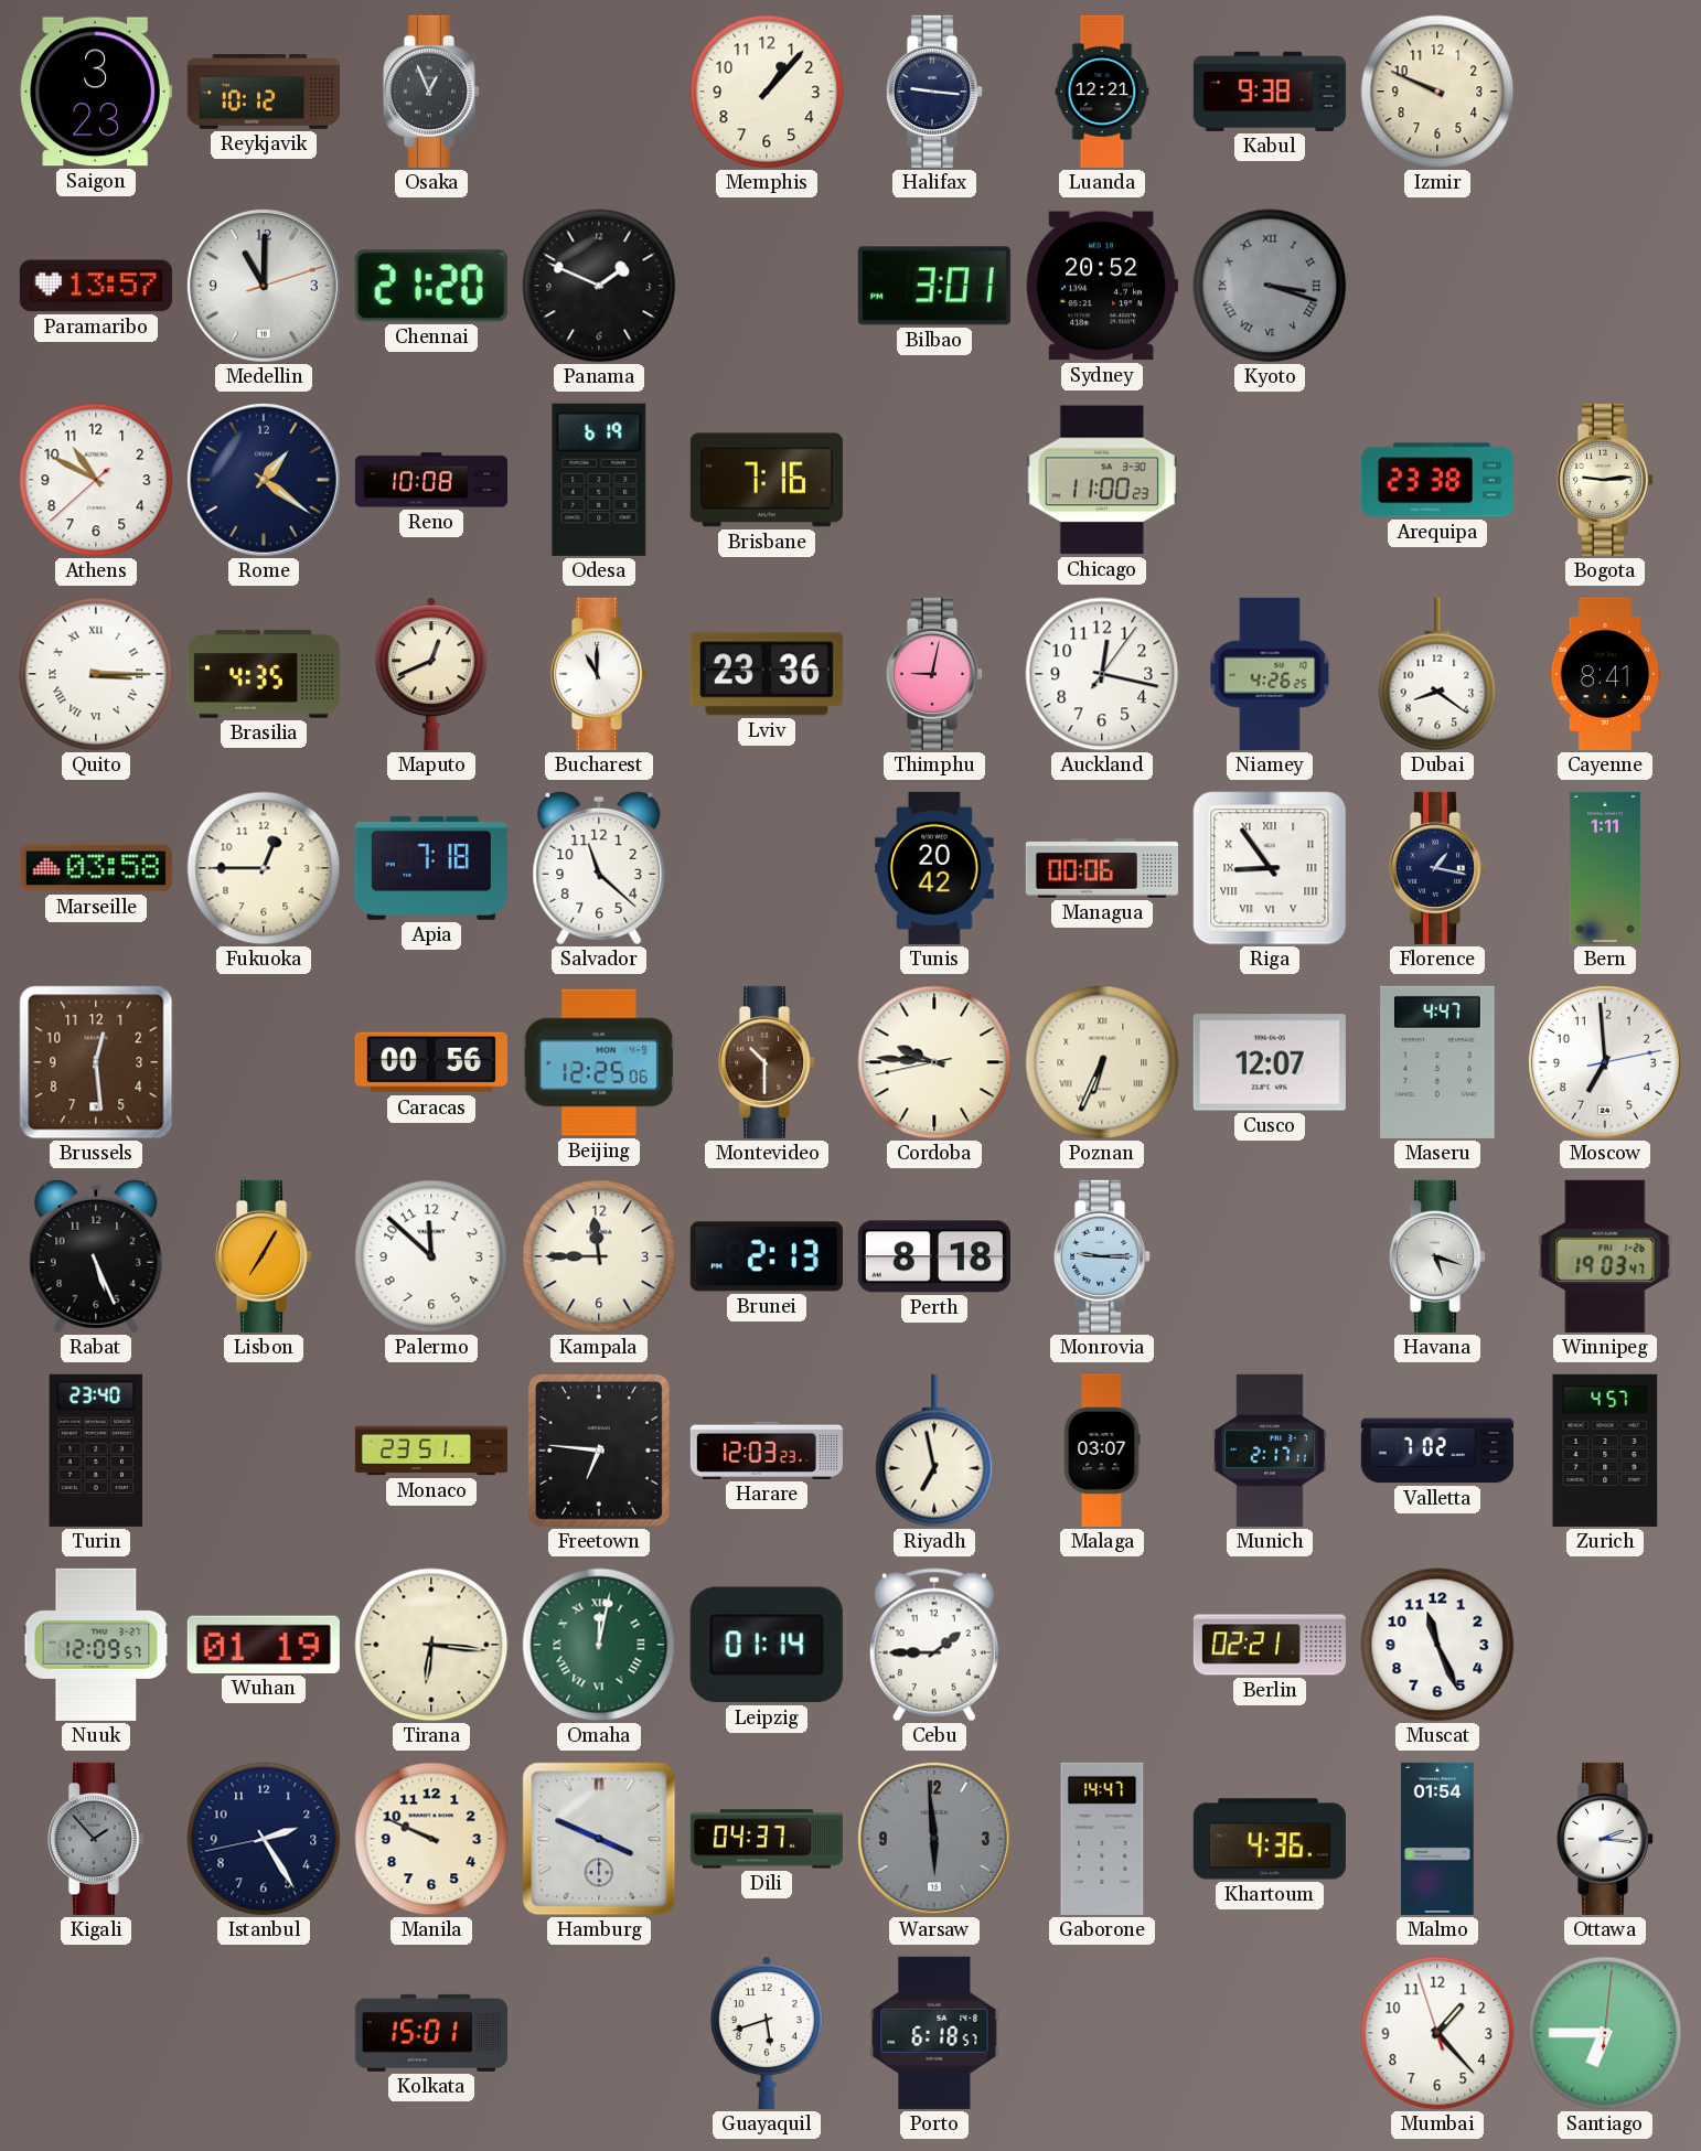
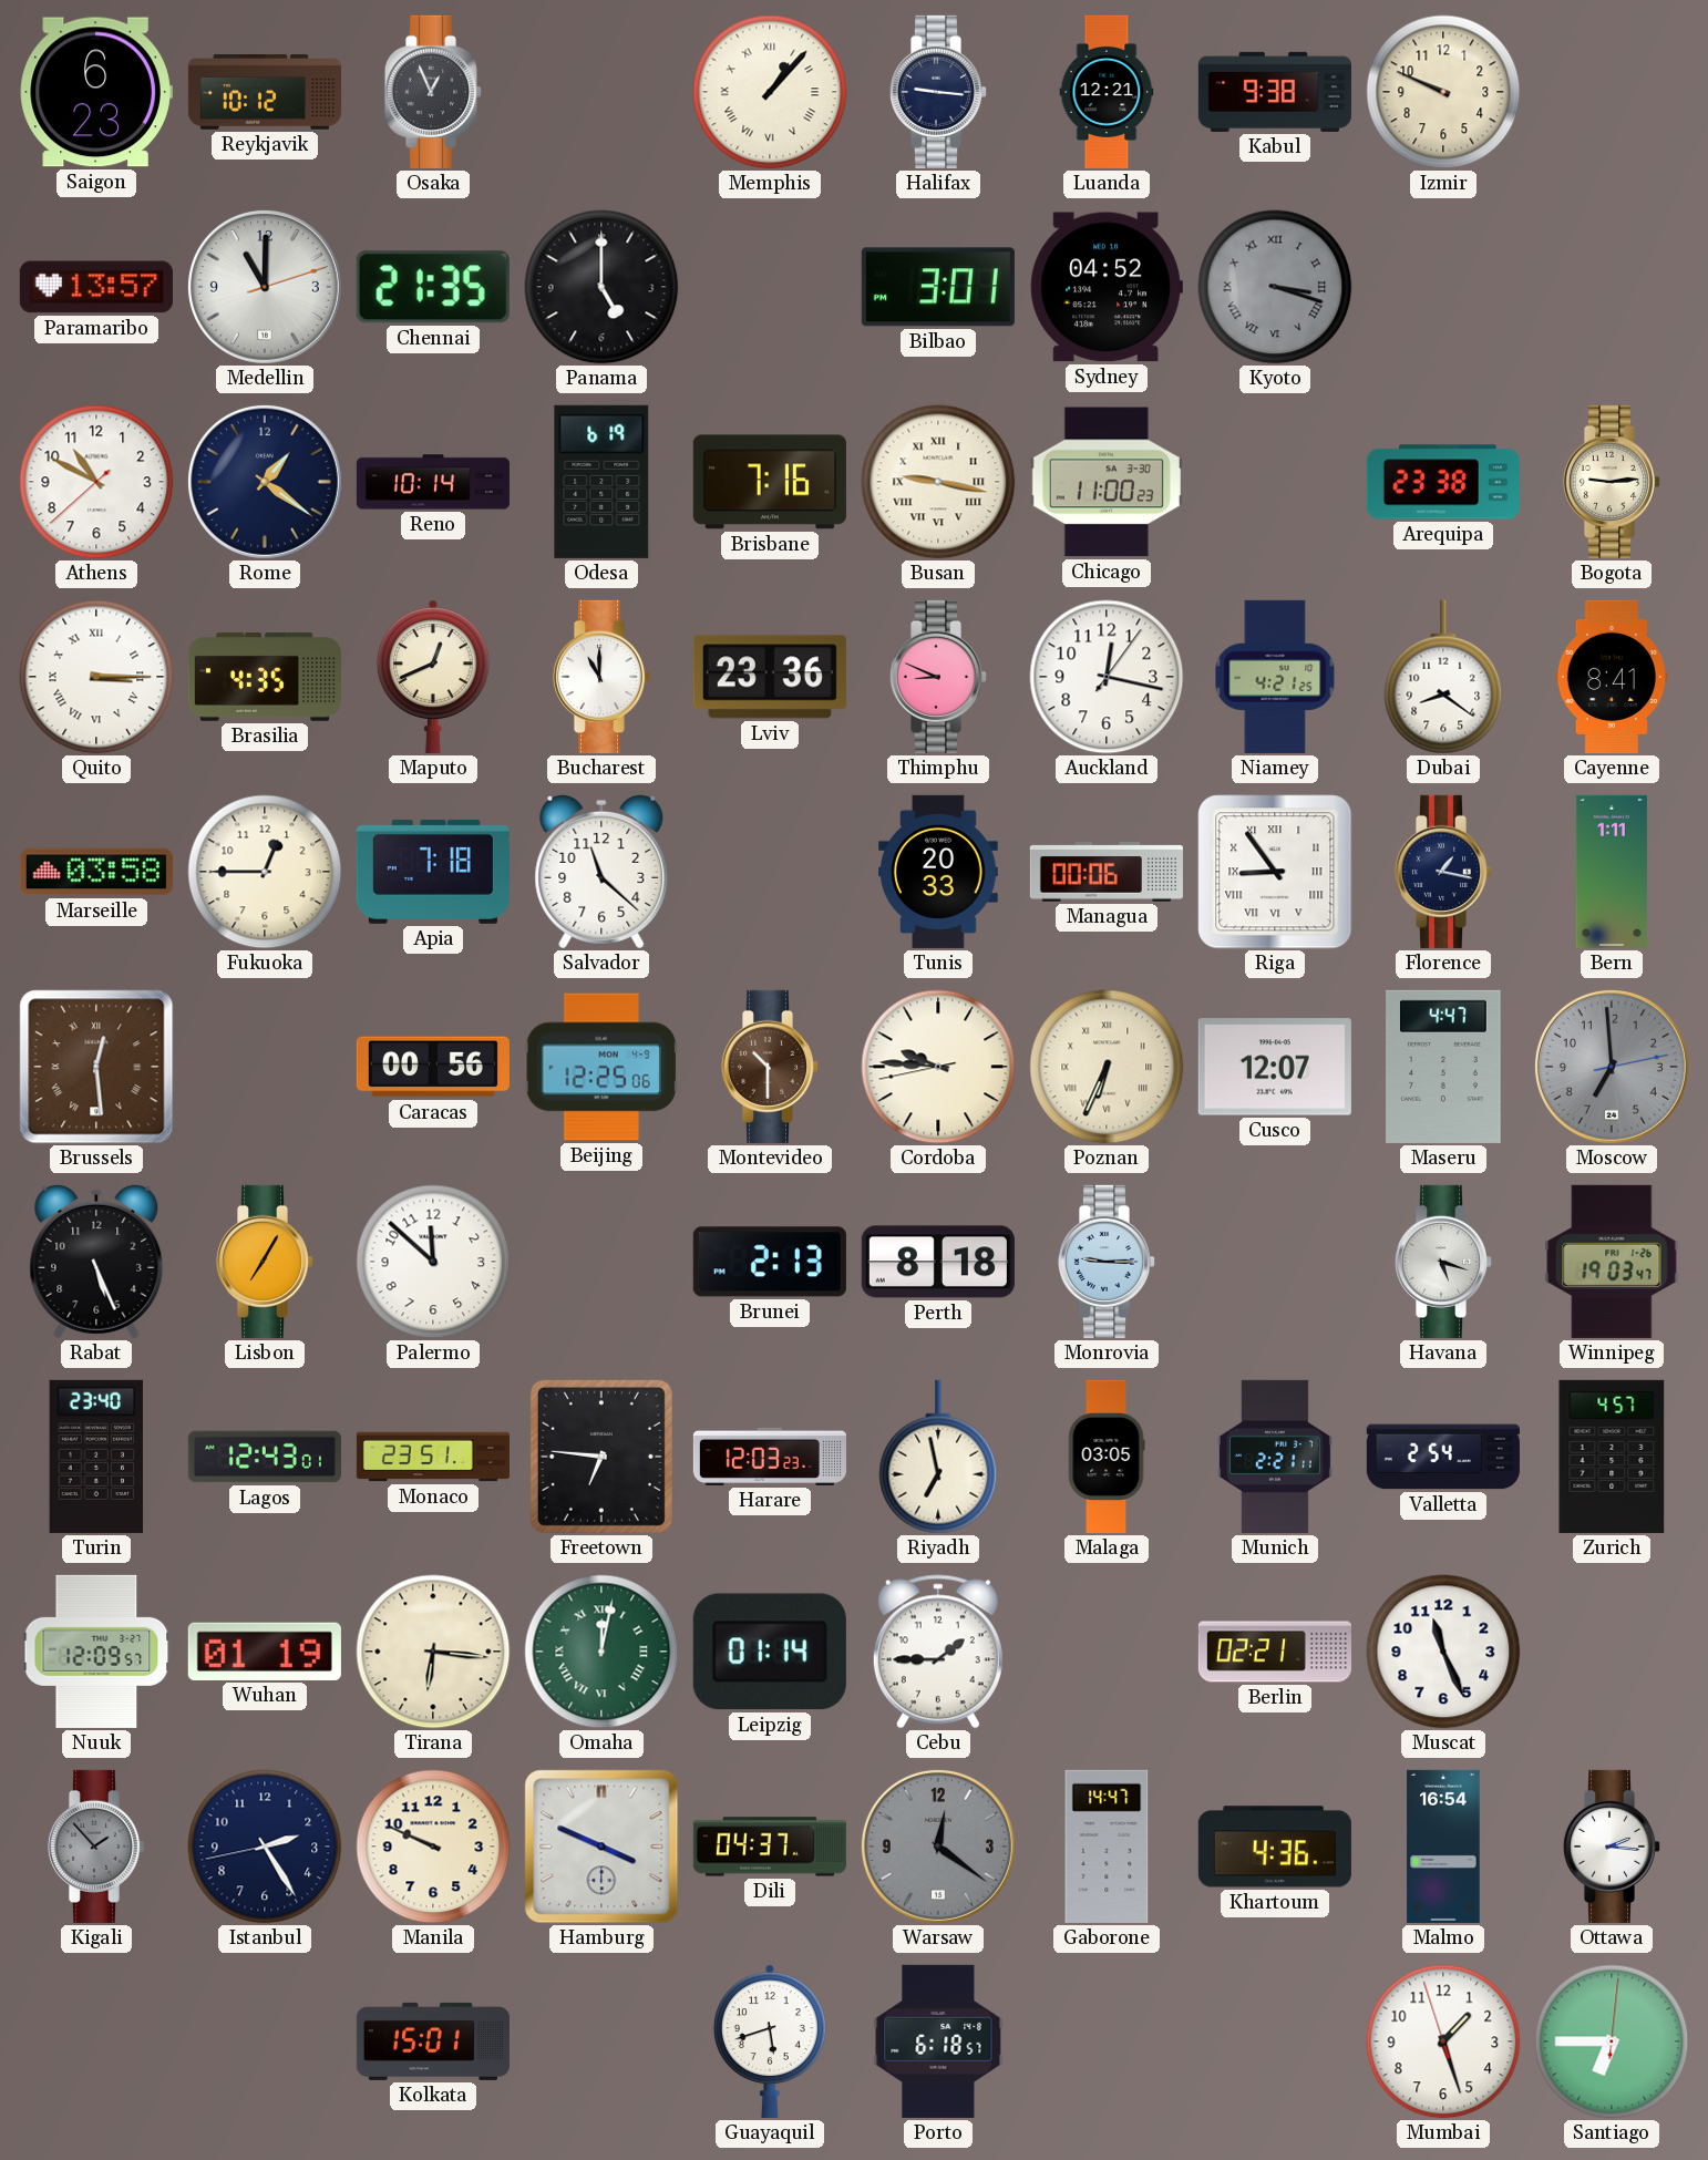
Saigon: 3:23 -> 6:23
Memphis numerals: Arabic -> Roman
Chennai: 21:20 -> 21:35
Panama: 1:49 -> 5:00
Sydney: 20:52 -> 04:52
Reno: 10:08 -> 10:14
Busan: none -> 9:17
Thimphu: 9:02 -> 8:49
Niamey: 4:26 -> 4:21
Tunis: 20:42 -> 20:33
Brussels numerals: Arabic -> Roman
Moscow dial: white -> grey
Kampala: 11:45 -> none
Lagos: none -> 12:43
Malaga: 03:07 -> 03:05
Munich: 2:17 -> 2:21
Valletta: 7:02 -> 2:54
Warsaw: 5:59 -> 12:21
Malmo: 01:54 -> 16:54
Mumbai: 1:22 -> 1:26
